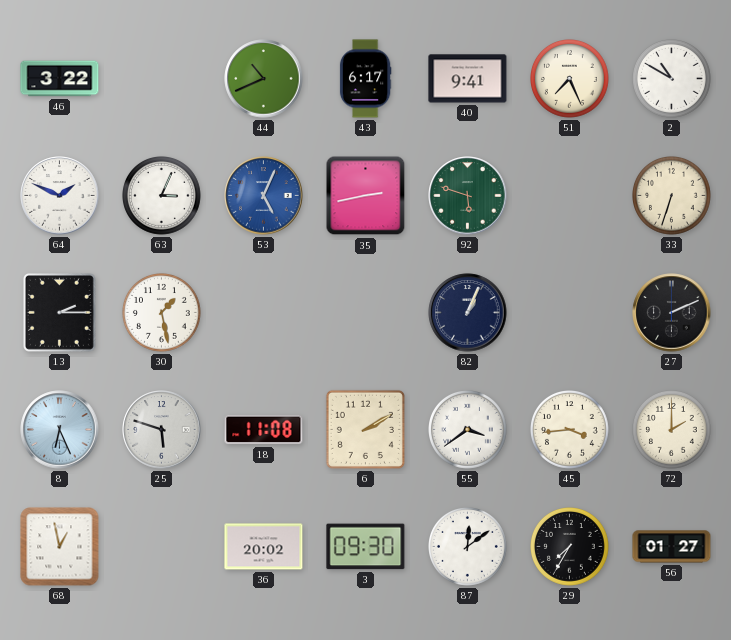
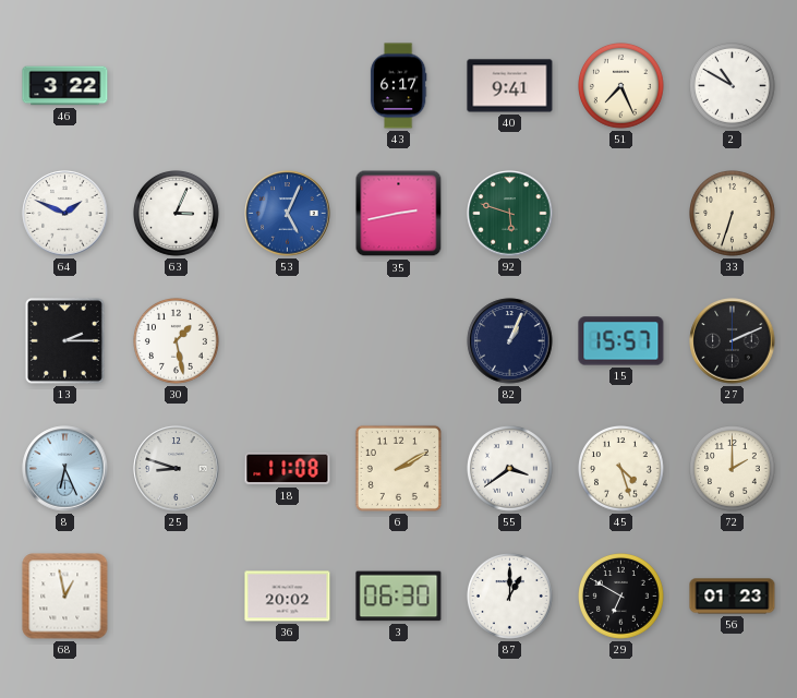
44: 10:41 -> none
15: none -> 15:57
25: 5:48 -> 8:48
45: 3:44 -> 4:27
3: 09:30 -> 06:30
87: 12:09 -> 1:00
29: 7:35 -> 6:50
56: 01:27 -> 01:23
